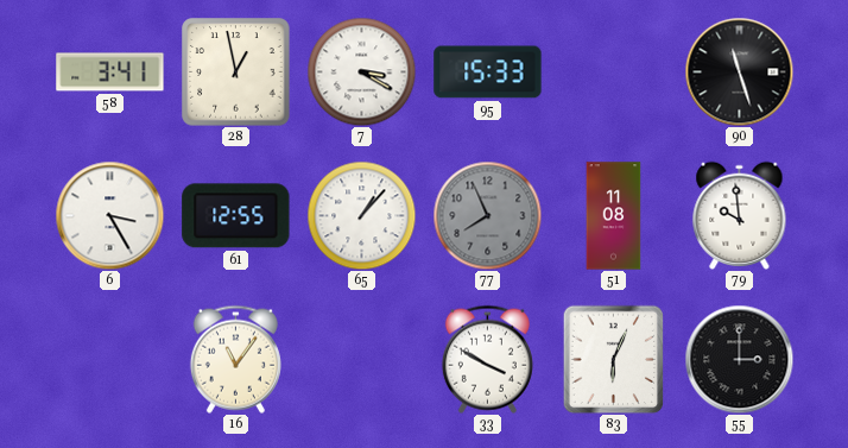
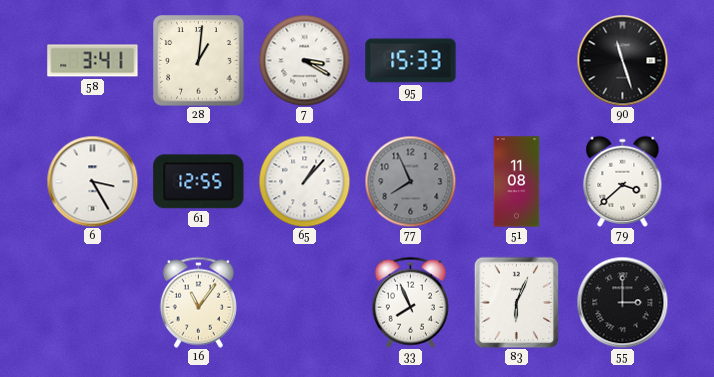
28: 12:58 -> 1:01
79: 9:59 -> 3:38
33: 3:50 -> 7:56
